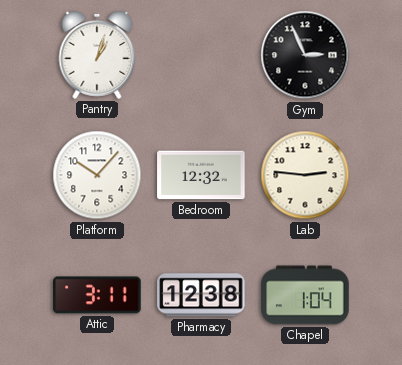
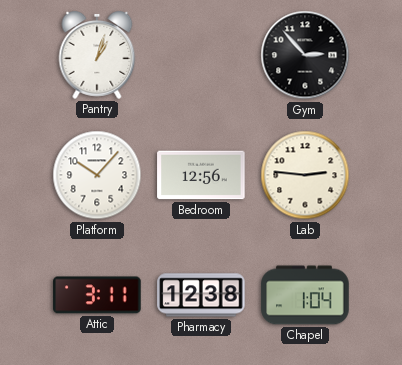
Gym: 2:56 -> 2:53
Bedroom: 12:32 -> 12:56
